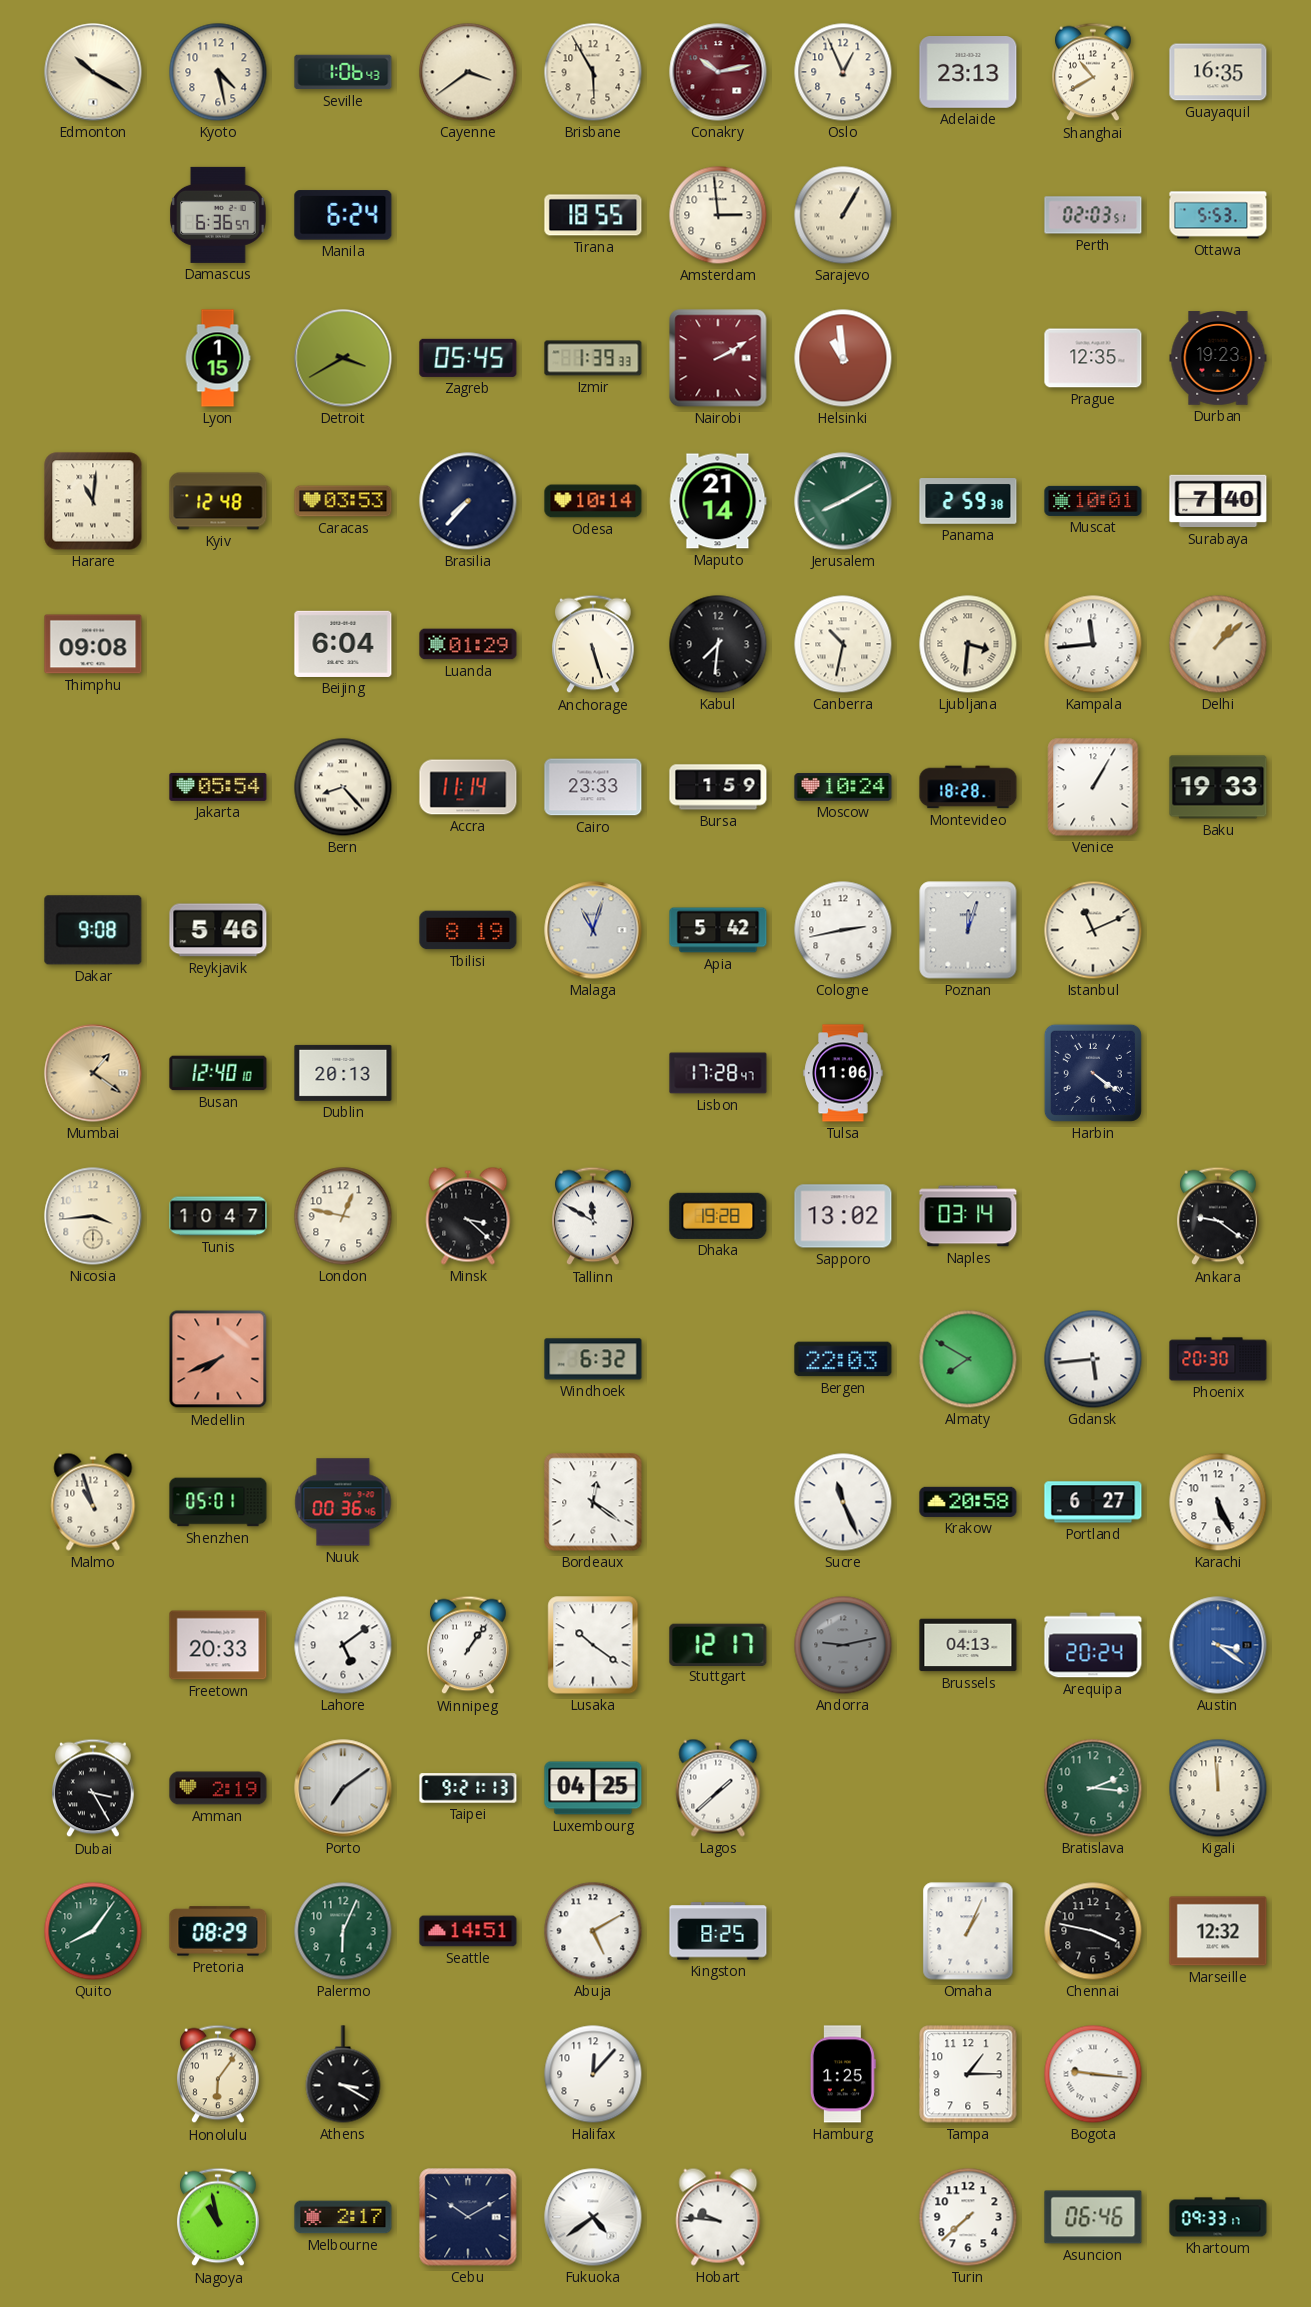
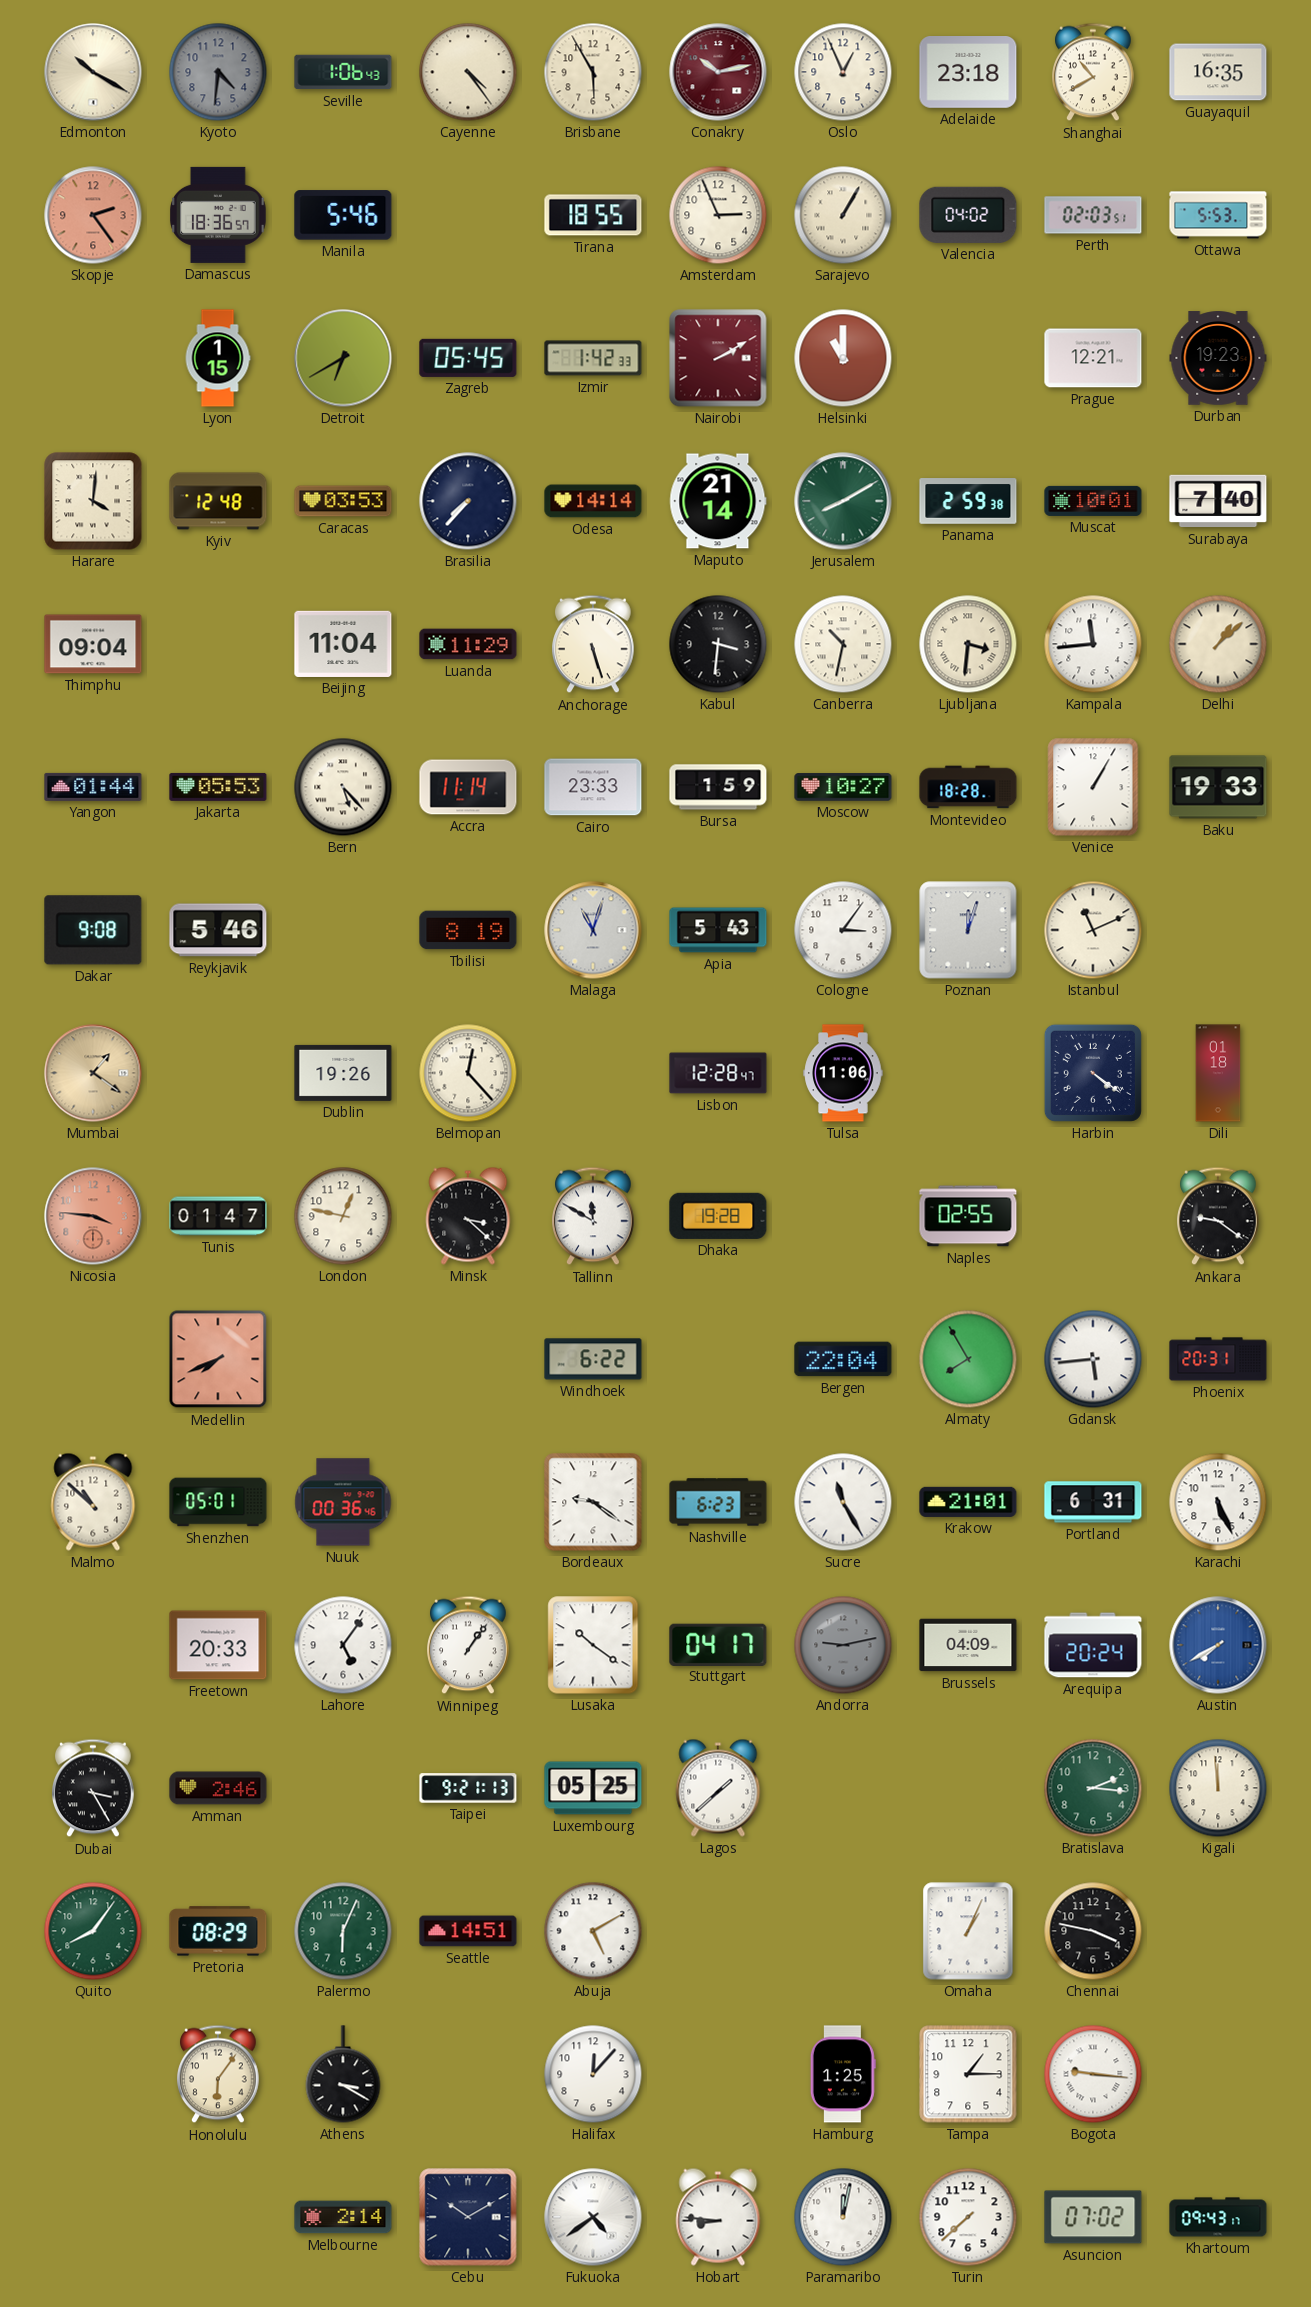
Kyoto: 4:28 -> 4:31
Kyoto dial: cream -> grey
Cayenne: 3:39 -> 4:24
Adelaide: 23:13 -> 23:18
Skopje: none -> 2:24
Damascus: 6:36 -> 18:36
Manila: 6:24 -> 5:46
Amsterdam: 2:59 -> 2:56
Valencia: none -> 04:02
Detroit: 3:40 -> 6:40
Izmir: 1:39 -> 1:42
Helsinki: 10:59 -> 11:00
Prague: 12:35 -> 12:21
Harare: 11:01 -> 4:01
Odesa: 10:14 -> 14:14
Thimphu: 09:08 -> 09:04
Beijing: 6:04 -> 11:04
Luanda: 01:29 -> 11:29
Kabul: 7:31 -> 3:31
Yangon: none -> 01:44
Jakarta: 05:54 -> 05:53
Bern: 8:23 -> 5:23
Moscow: 10:24 -> 10:27
Apia: 5:42 -> 5:43
Cologne: 2:43 -> 3:06
Busan: 12:40 -> none
Dublin: 20:13 -> 19:26
Belmopan: none -> 12:23
Lisbon: 17:28 -> 12:28
Dili: none -> 01:18
Nicosia: 3:44 -> 3:46
Nicosia dial: cream -> salmon
Tunis: 10:47 -> 01:47
Sapporo: 13:02 -> none
Naples: 03:14 -> 02:55
Windhoek: 6:32 -> 6:22
Bergen: 22:03 -> 22:04
Almaty: 7:50 -> 7:55
Phoenix: 20:30 -> 20:31
Malmo: 10:57 -> 10:52
Bordeaux: 12:21 -> 9:21
Nashville: none -> 6:23
Sucre: 11:26 -> 11:25
Krakow: 20:58 -> 21:01
Portland: 6:27 -> 6:31
Lahore: 5:09 -> 5:06
Stuttgart: 12:17 -> 04:17
Brussels: 04:13 -> 04:09
Austin: 3:21 -> 7:40
Amman: 2:19 -> 2:46
Porto: 7:09 -> none
Luxembourg: 04:25 -> 05:25
Kingston: 8:25 -> none
Marseille: 12:32 -> none
Nagoya: 10:58 -> none
Melbourne: 2:17 -> 2:14
Hobart: 9:46 -> 8:46
Paramaribo: none -> 12:02
Asuncion: 06:46 -> 07:02
Khartoum: 09:33 -> 09:43
